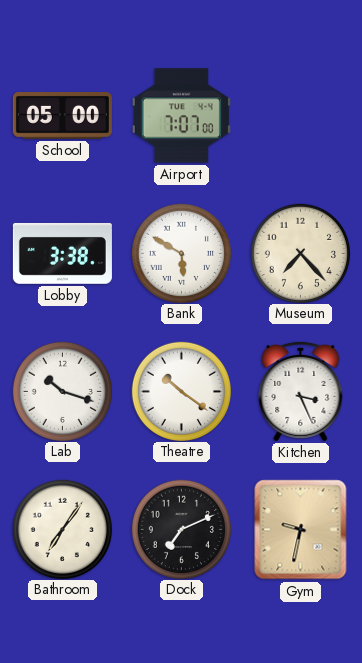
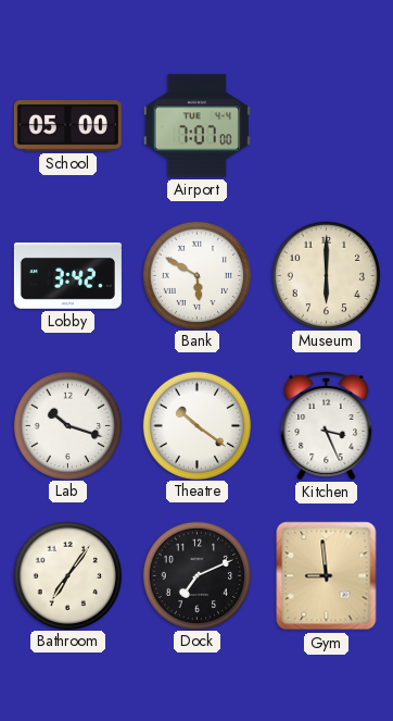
Lobby: 3:38 -> 3:42
Museum: 7:23 -> 6:00
Gym: 9:32 -> 8:59
